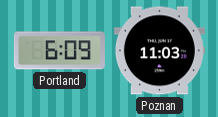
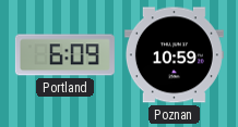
Poznan: 11:03 -> 10:59
